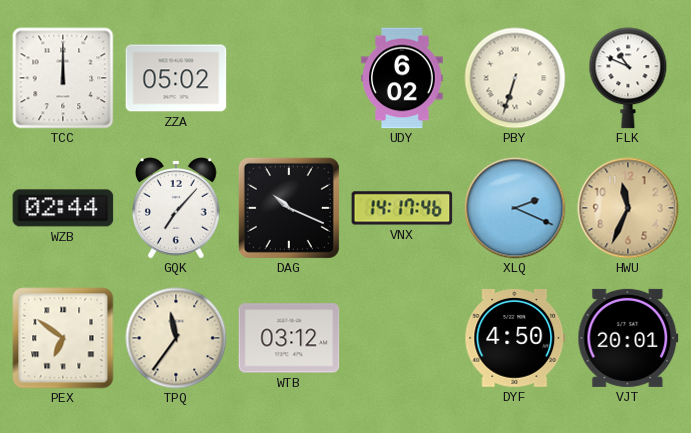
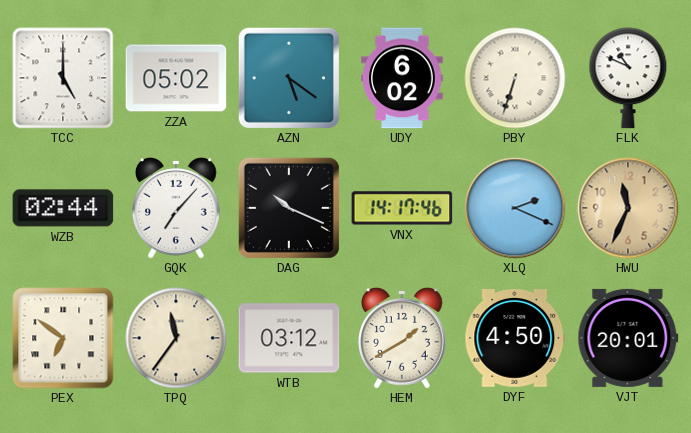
TCC: 12:00 -> 5:00
AZN: none -> 5:21
HEM: none -> 1:40
